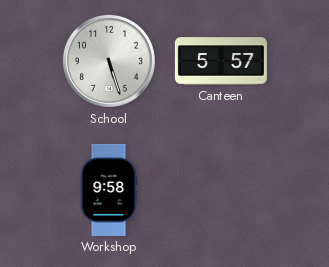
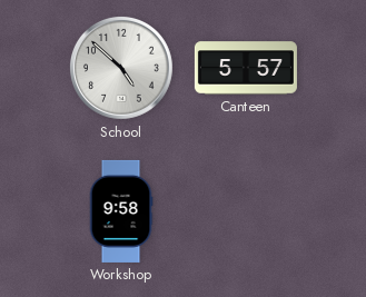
School: 5:27 -> 4:52
